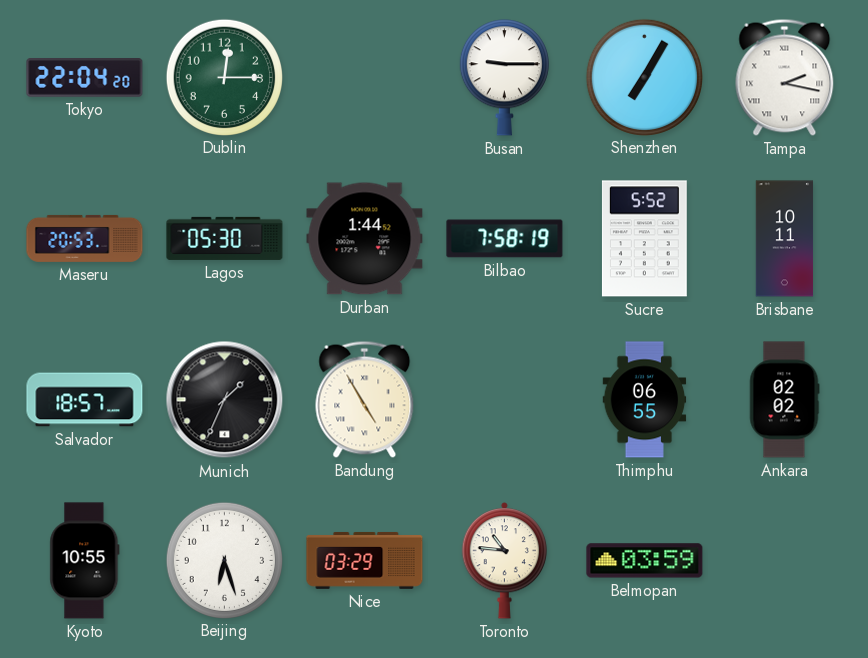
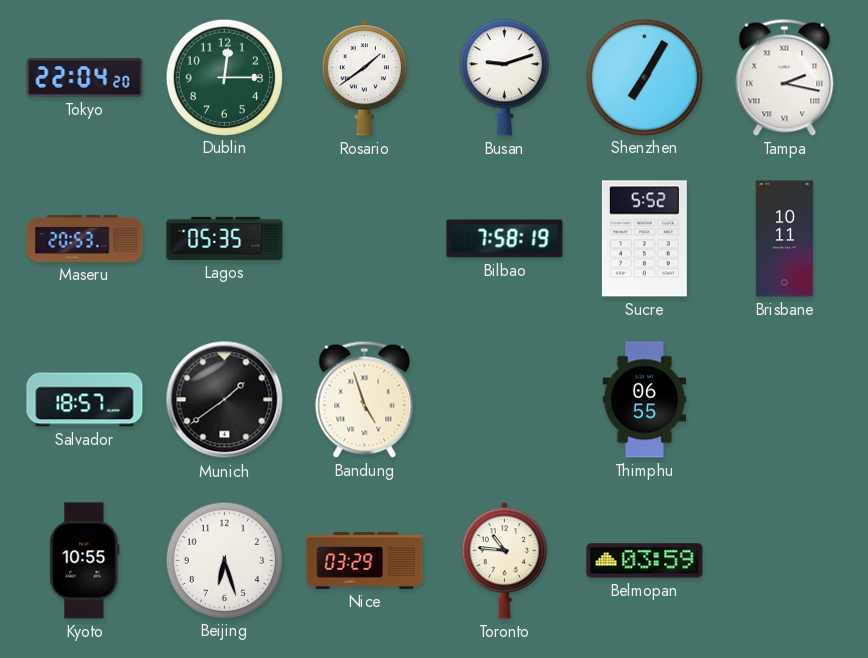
Rosario: none -> 1:39
Busan: 9:15 -> 9:12
Lagos: 05:30 -> 05:35
Durban: 1:44 -> none
Munich: 1:34 -> 1:39
Bandung: 4:55 -> 4:57
Ankara: 02:02 -> none
